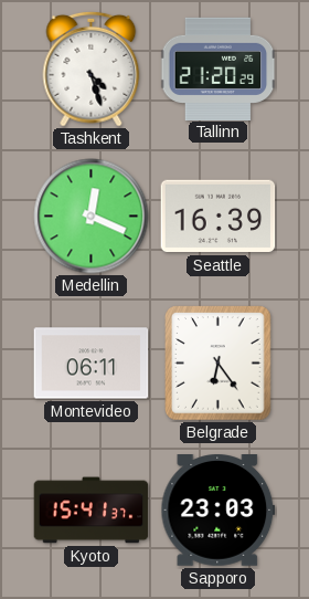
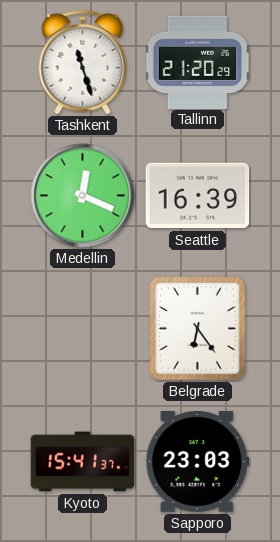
Tashkent: 4:27 -> 11:27
Montevideo: 06:11 -> none
